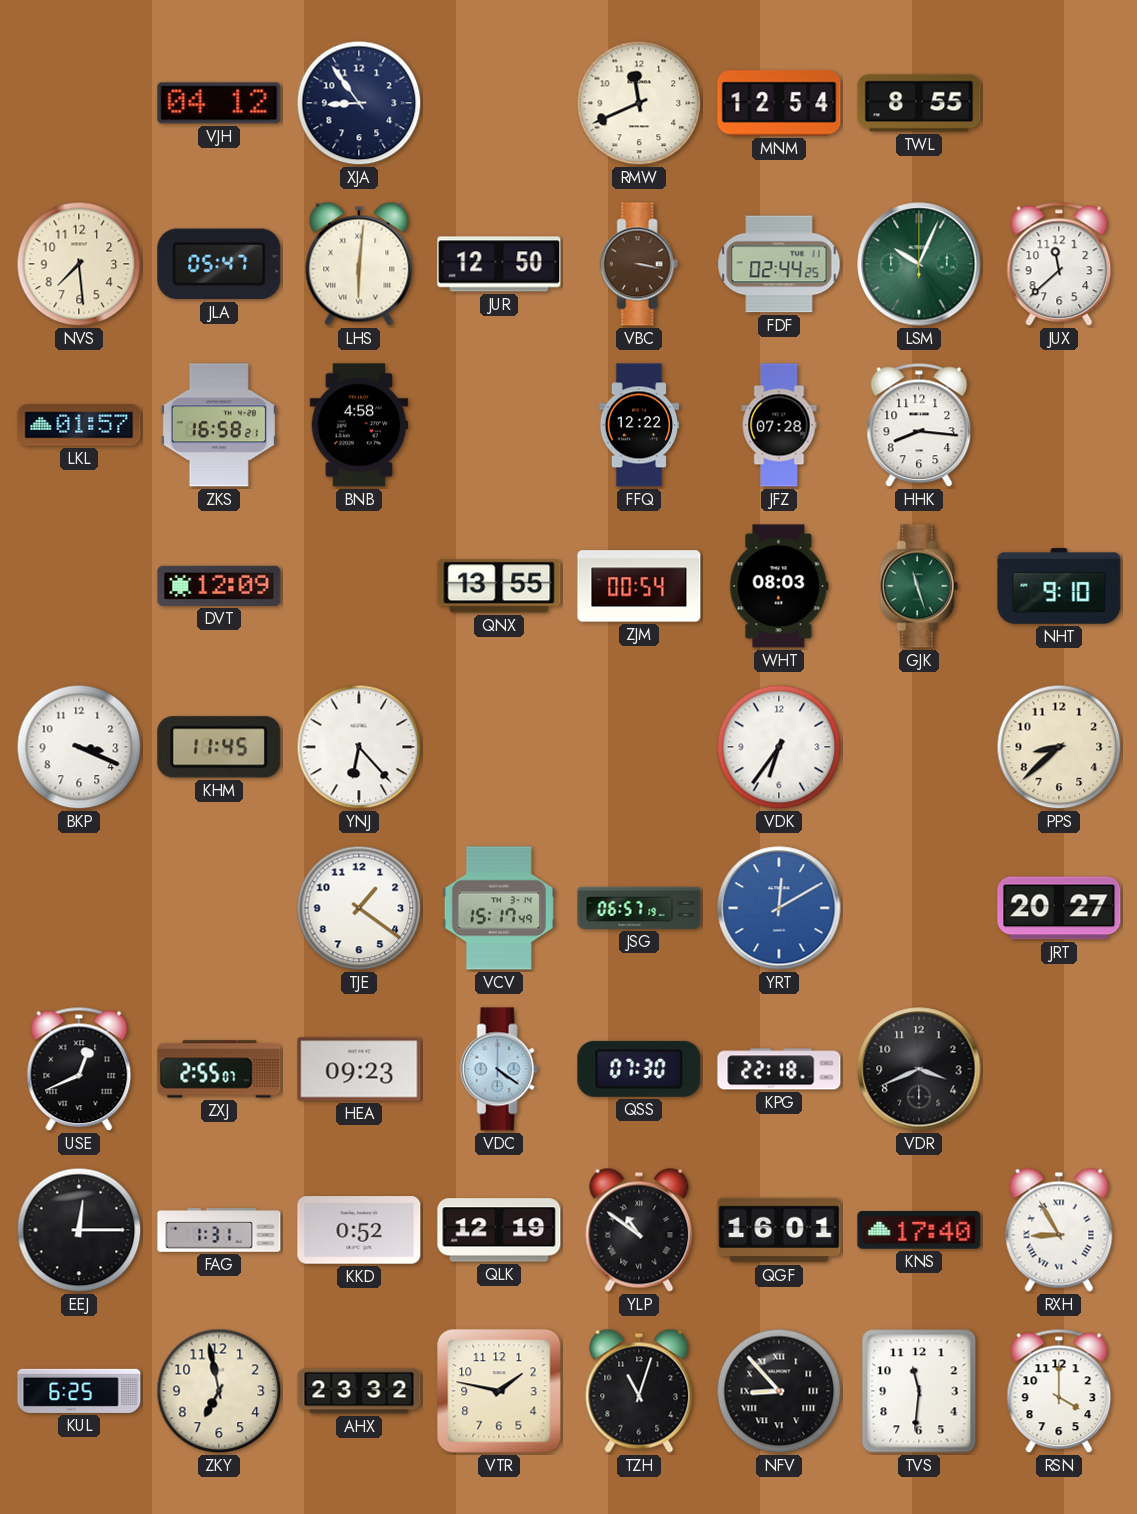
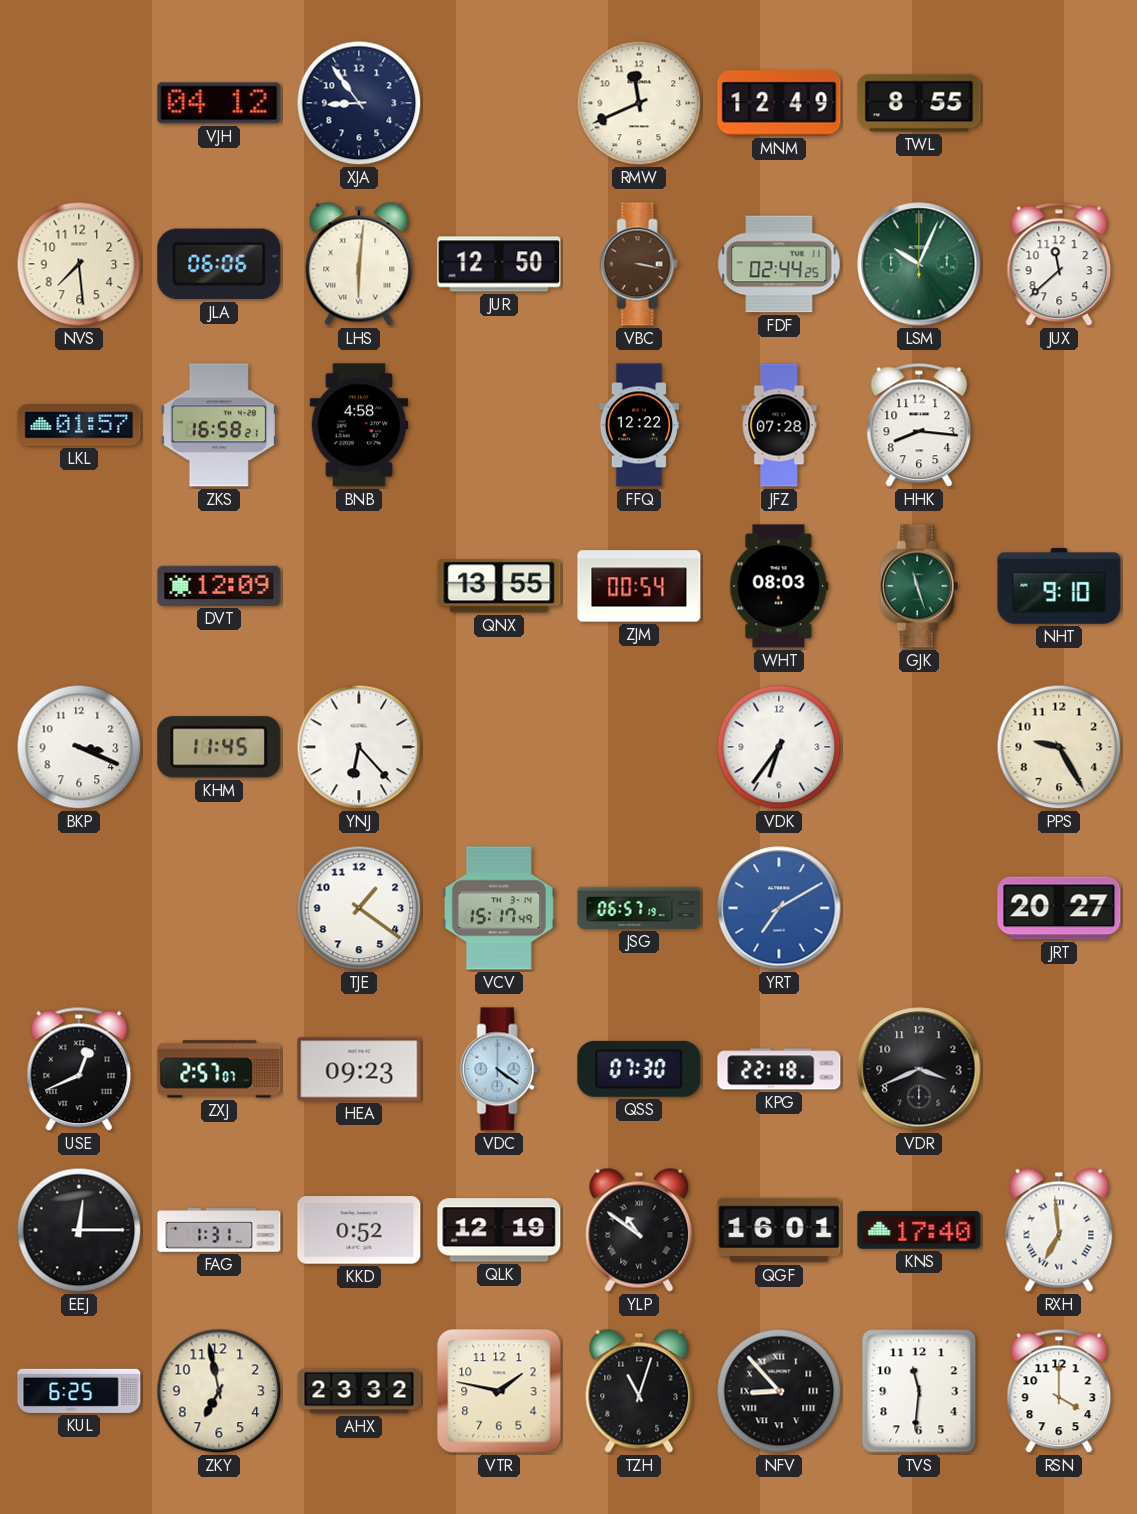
MNM: 12:54 -> 12:49
JLA: 05:47 -> 06:06
PPS: 8:38 -> 9:25
YRT: 12:10 -> 7:10
ZXJ: 2:55 -> 2:57
RXH: 8:55 -> 6:59
